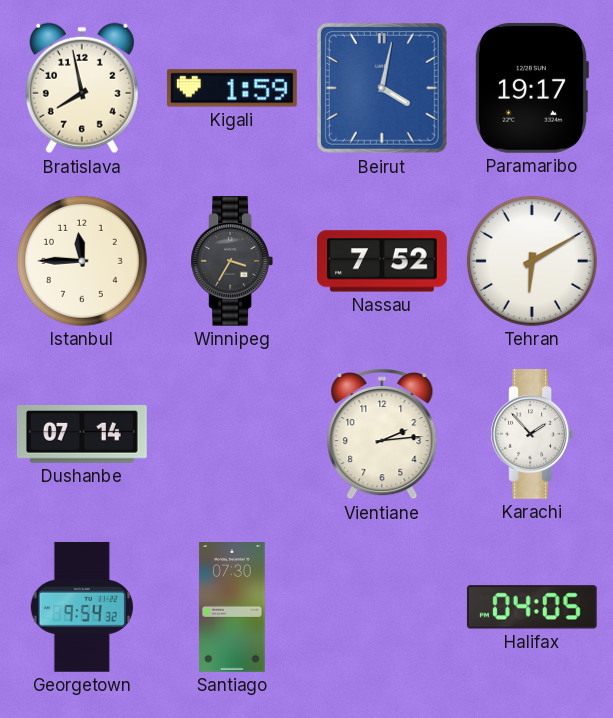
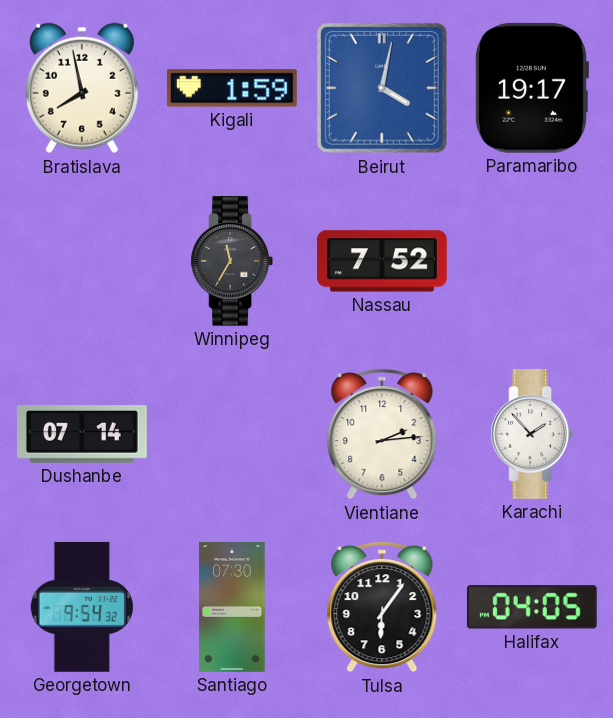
Istanbul: 11:45 -> none
Winnipeg: 3:35 -> 11:35
Tehran: 6:10 -> none
Tulsa: none -> 6:06
